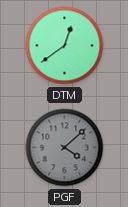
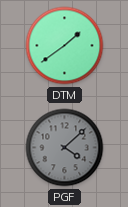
DTM: 12:39 -> 1:39
